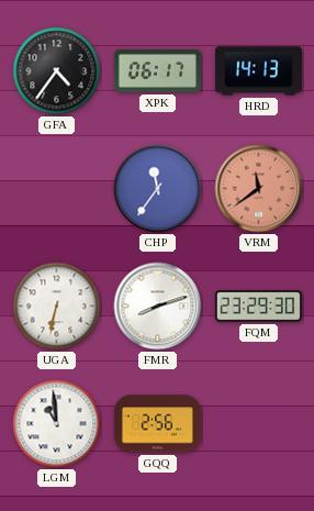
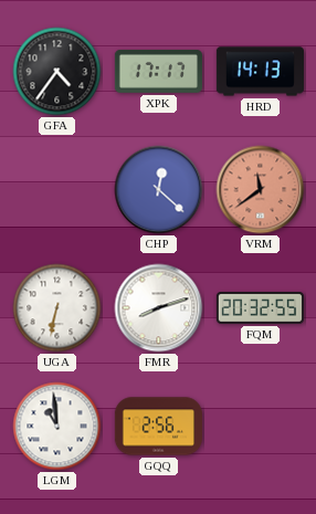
XPK: 06:17 -> 17:17
CHP: 11:36 -> 12:22
FQM: 23:29 -> 20:32
